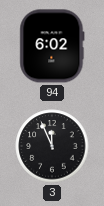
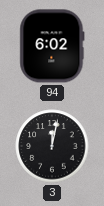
3: 11:56 -> 12:02
